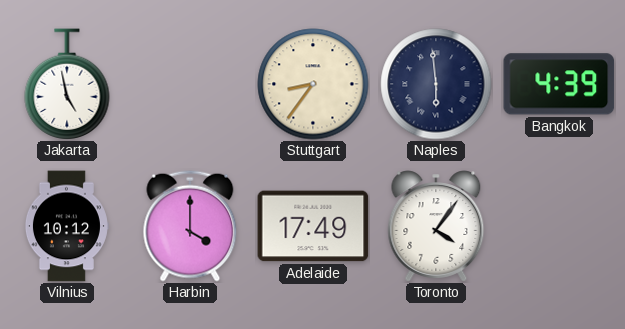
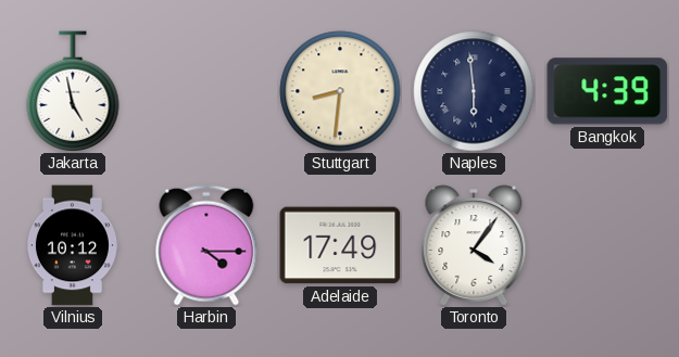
Stuttgart: 8:36 -> 8:31
Harbin: 4:00 -> 4:15
